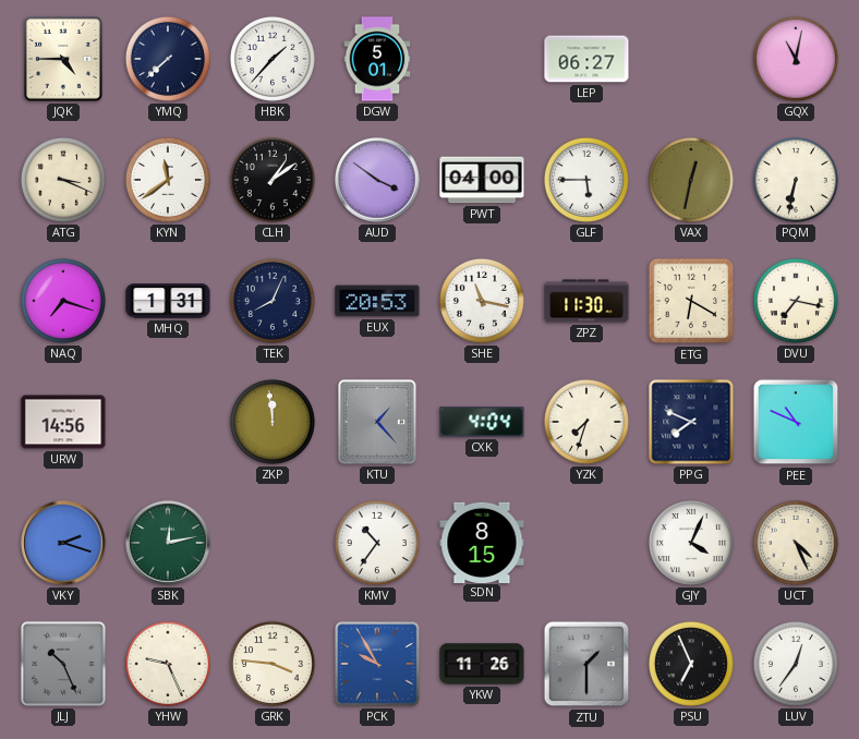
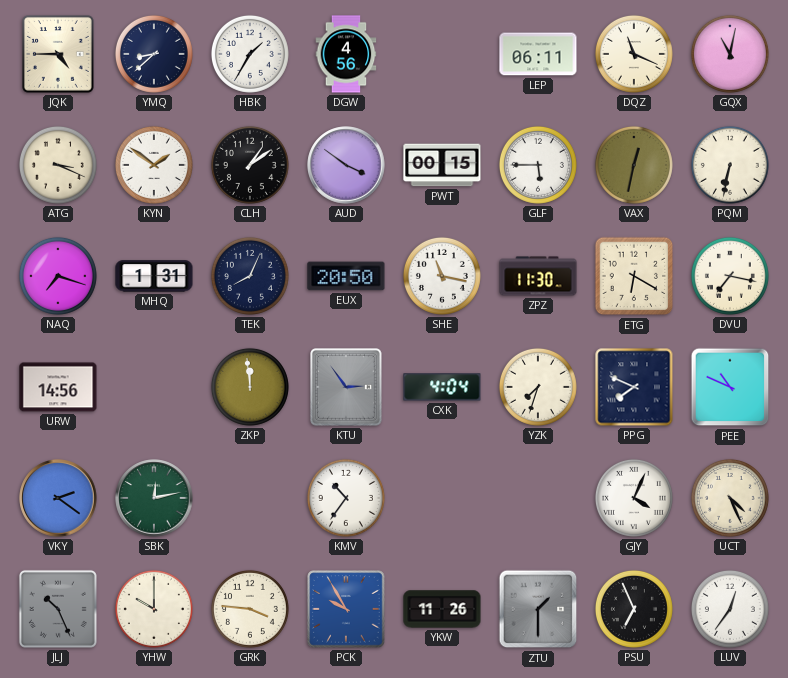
YMQ: 7:38 -> 8:38
HBK: 1:37 -> 1:35
DGW: 5:01 -> 4:56
LEP: 06:27 -> 06:11
DQZ: none -> 11:19
KYN: 11:39 -> 1:51
PWT: 04:00 -> 00:15
EUX: 20:53 -> 20:50
KTU: 1:23 -> 2:54
VKY: 2:18 -> 2:21
SDN: 8:15 -> none
YHW: 9:26 -> 10:00
